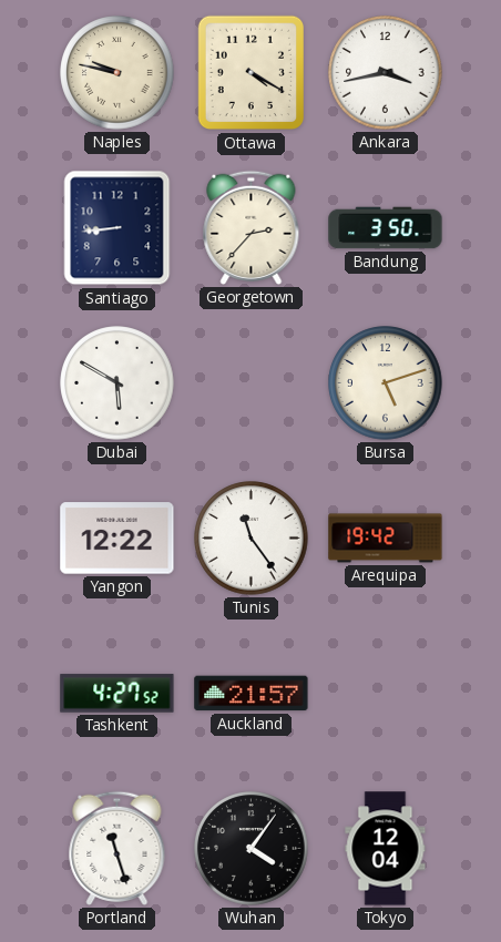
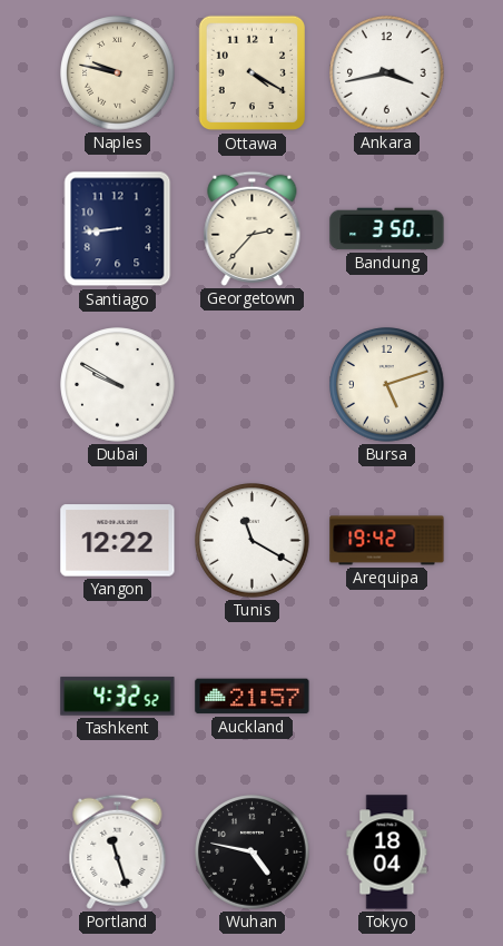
Dubai: 5:50 -> 9:50
Tunis: 11:24 -> 11:20
Tashkent: 4:27 -> 4:32
Wuhan: 4:06 -> 4:47
Tokyo: 12:04 -> 18:04
